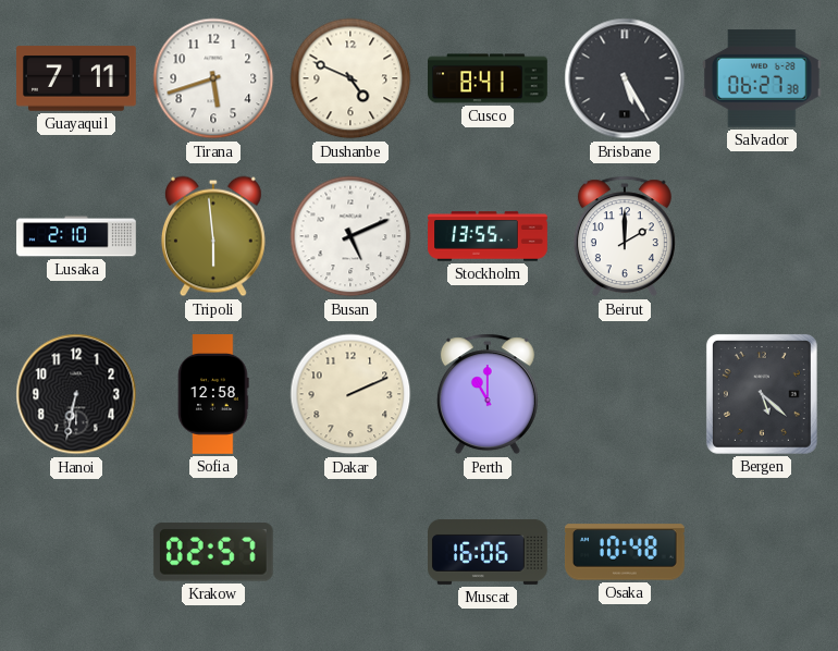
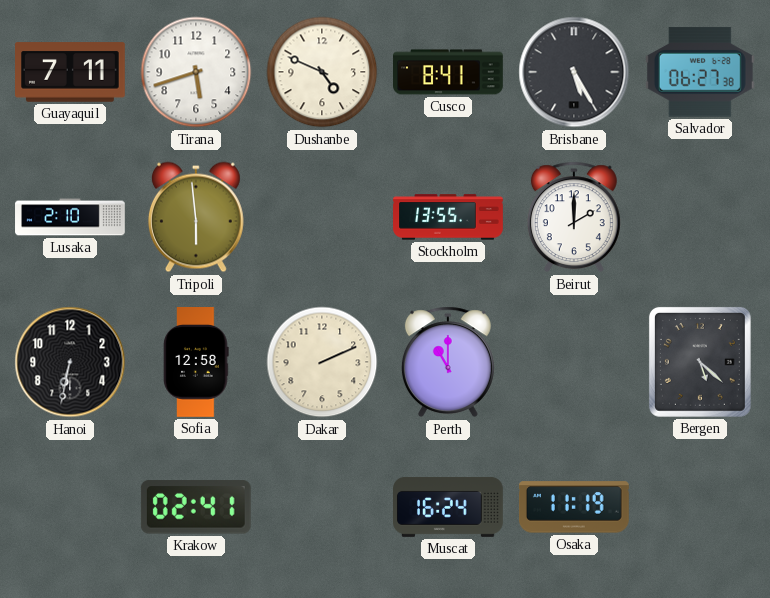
Busan: 5:11 -> none
Krakow: 02:57 -> 02:41
Muscat: 16:06 -> 16:24
Osaka: 10:48 -> 11:19
